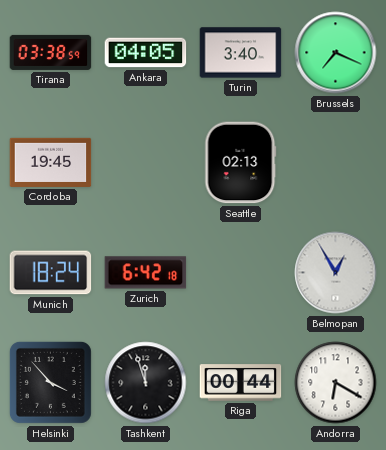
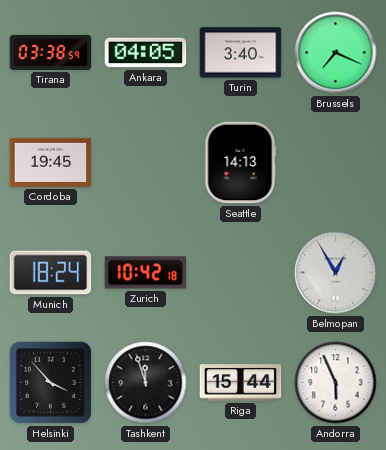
Seattle: 02:13 -> 14:13
Zurich: 6:42 -> 10:42
Riga: 00:44 -> 15:44
Andorra: 6:20 -> 5:56
